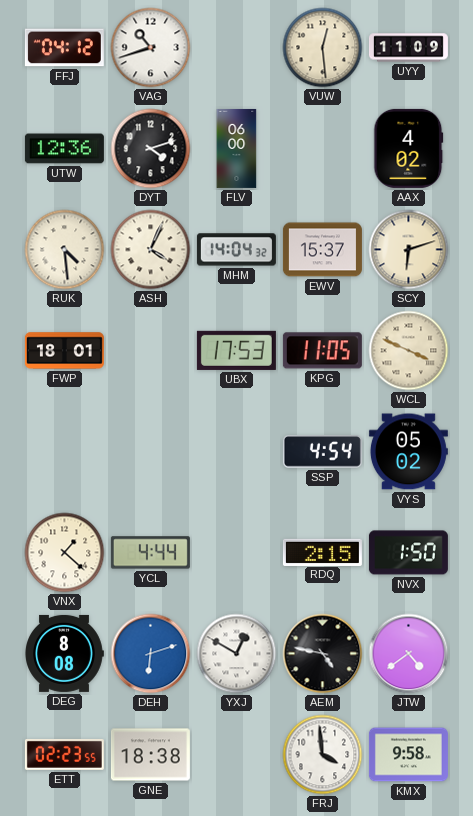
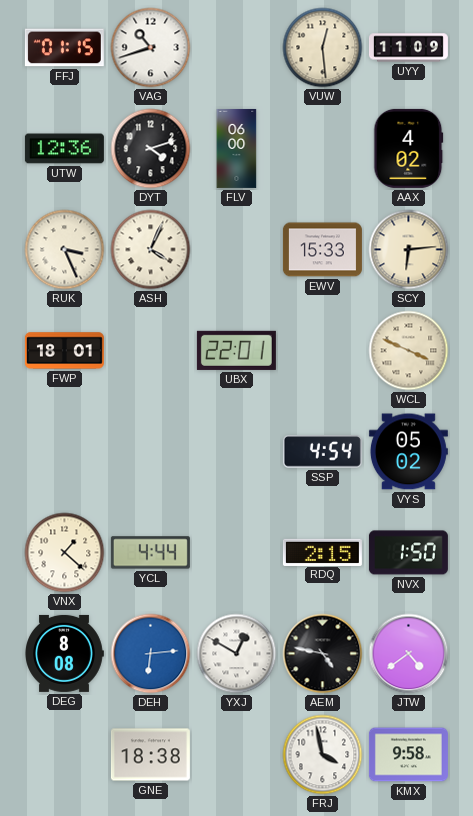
FFJ: 04:12 -> 01:15
RUK: 4:29 -> 3:26
MHM: 14:04 -> none
EWV: 15:37 -> 15:33
SCY: 6:12 -> 6:14
UBX: 17:53 -> 22:01
KPG: 11:05 -> none
DEH: 6:12 -> 6:14
ETT: 02:23 -> none
FRJ: 3:59 -> 3:58
